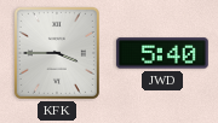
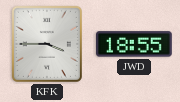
JWD: 5:40 -> 18:55
